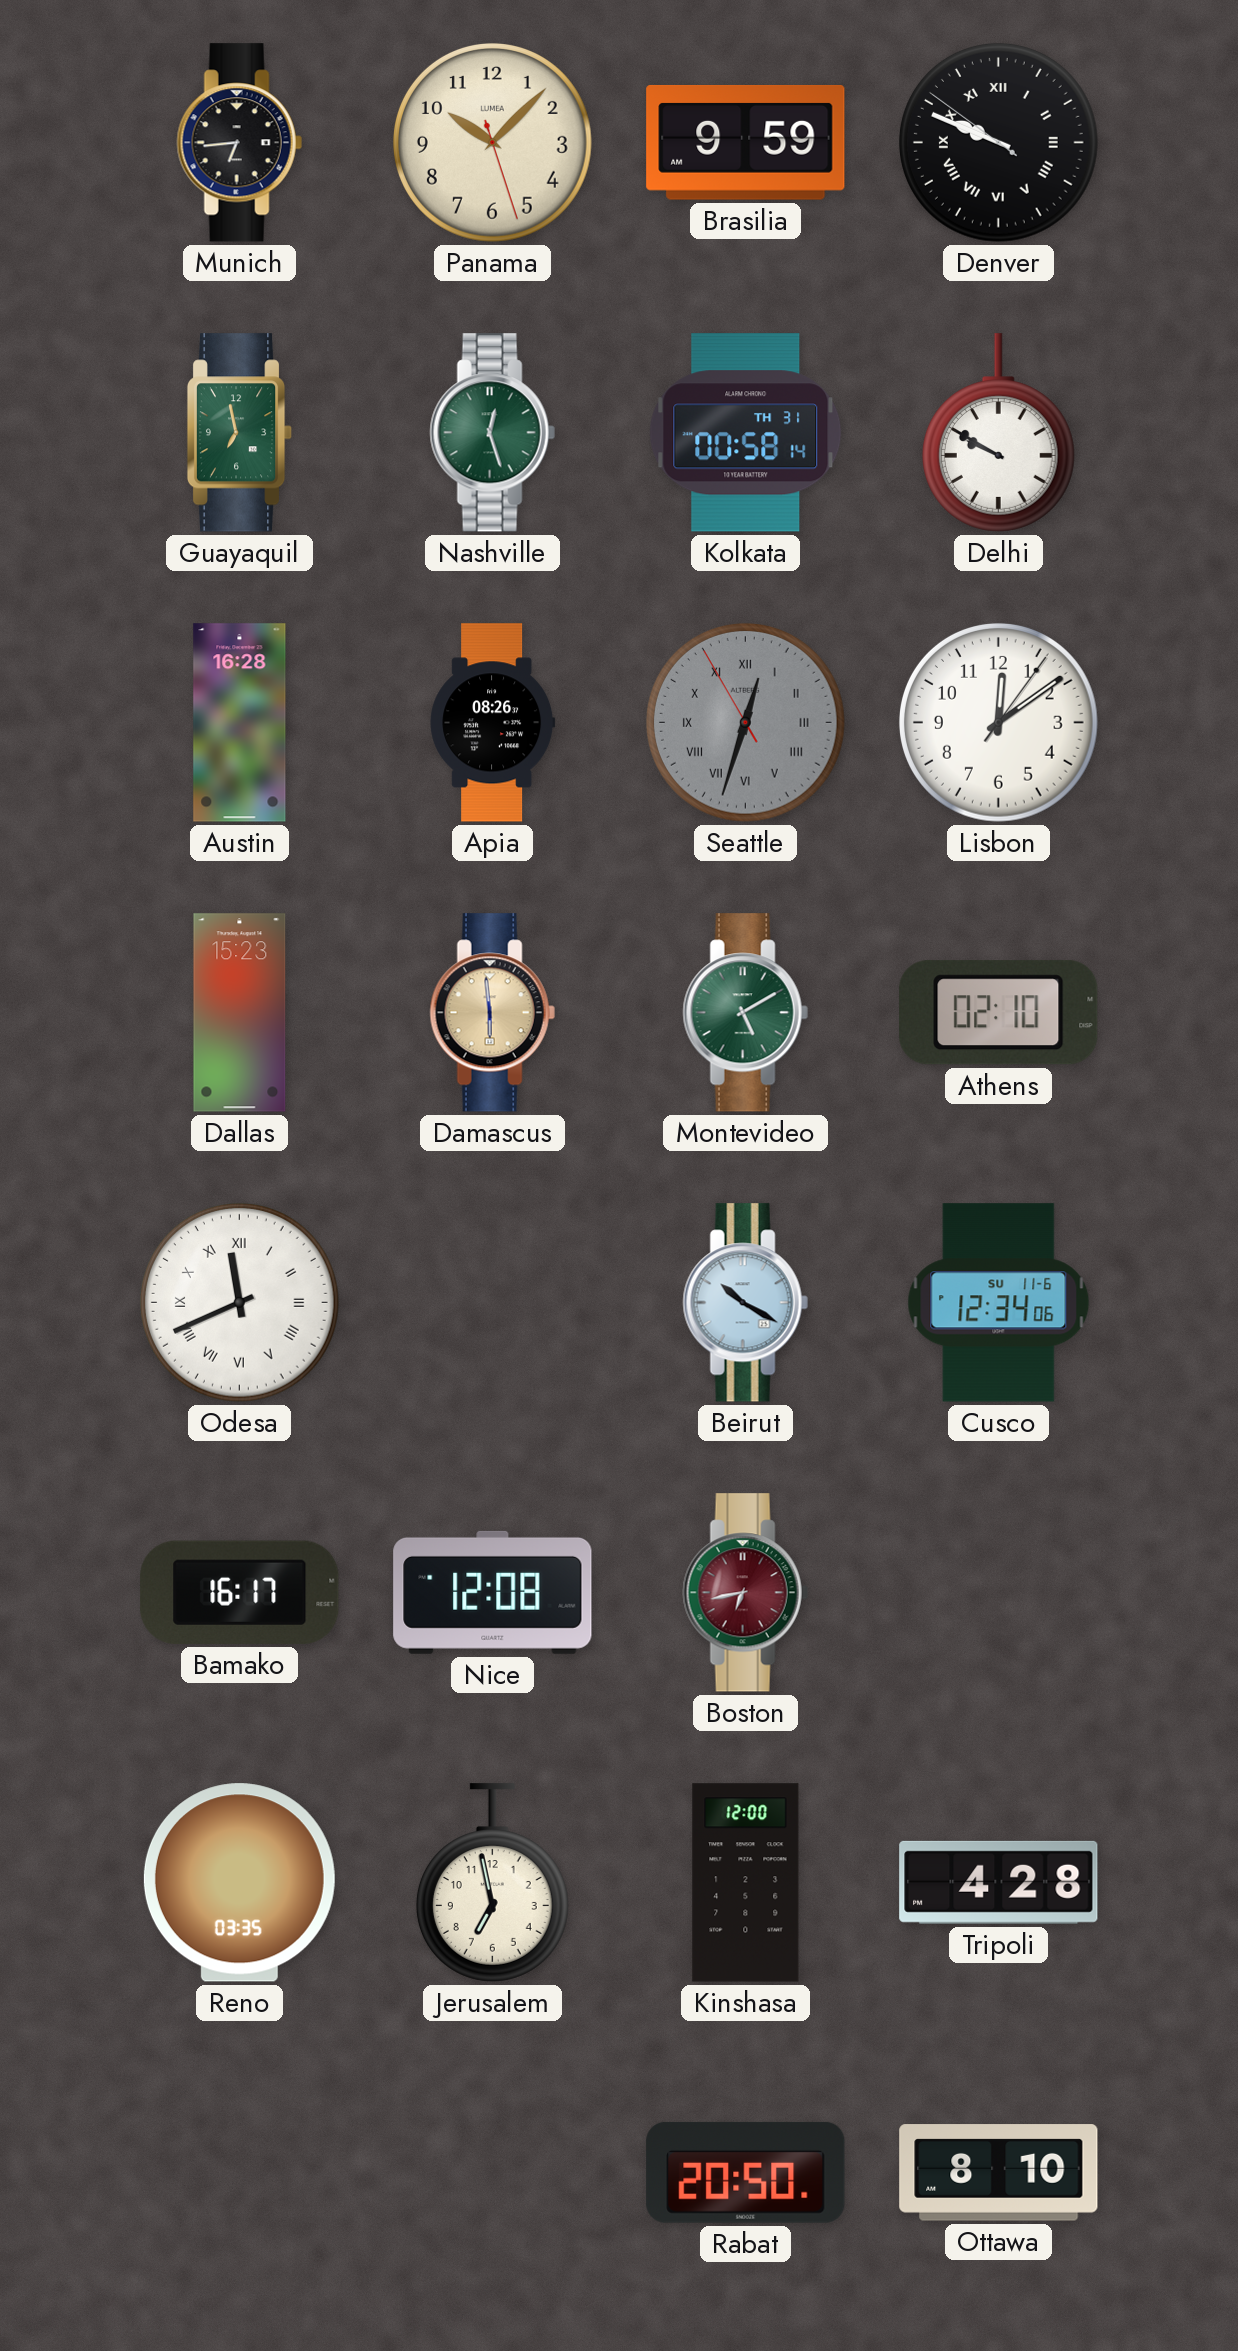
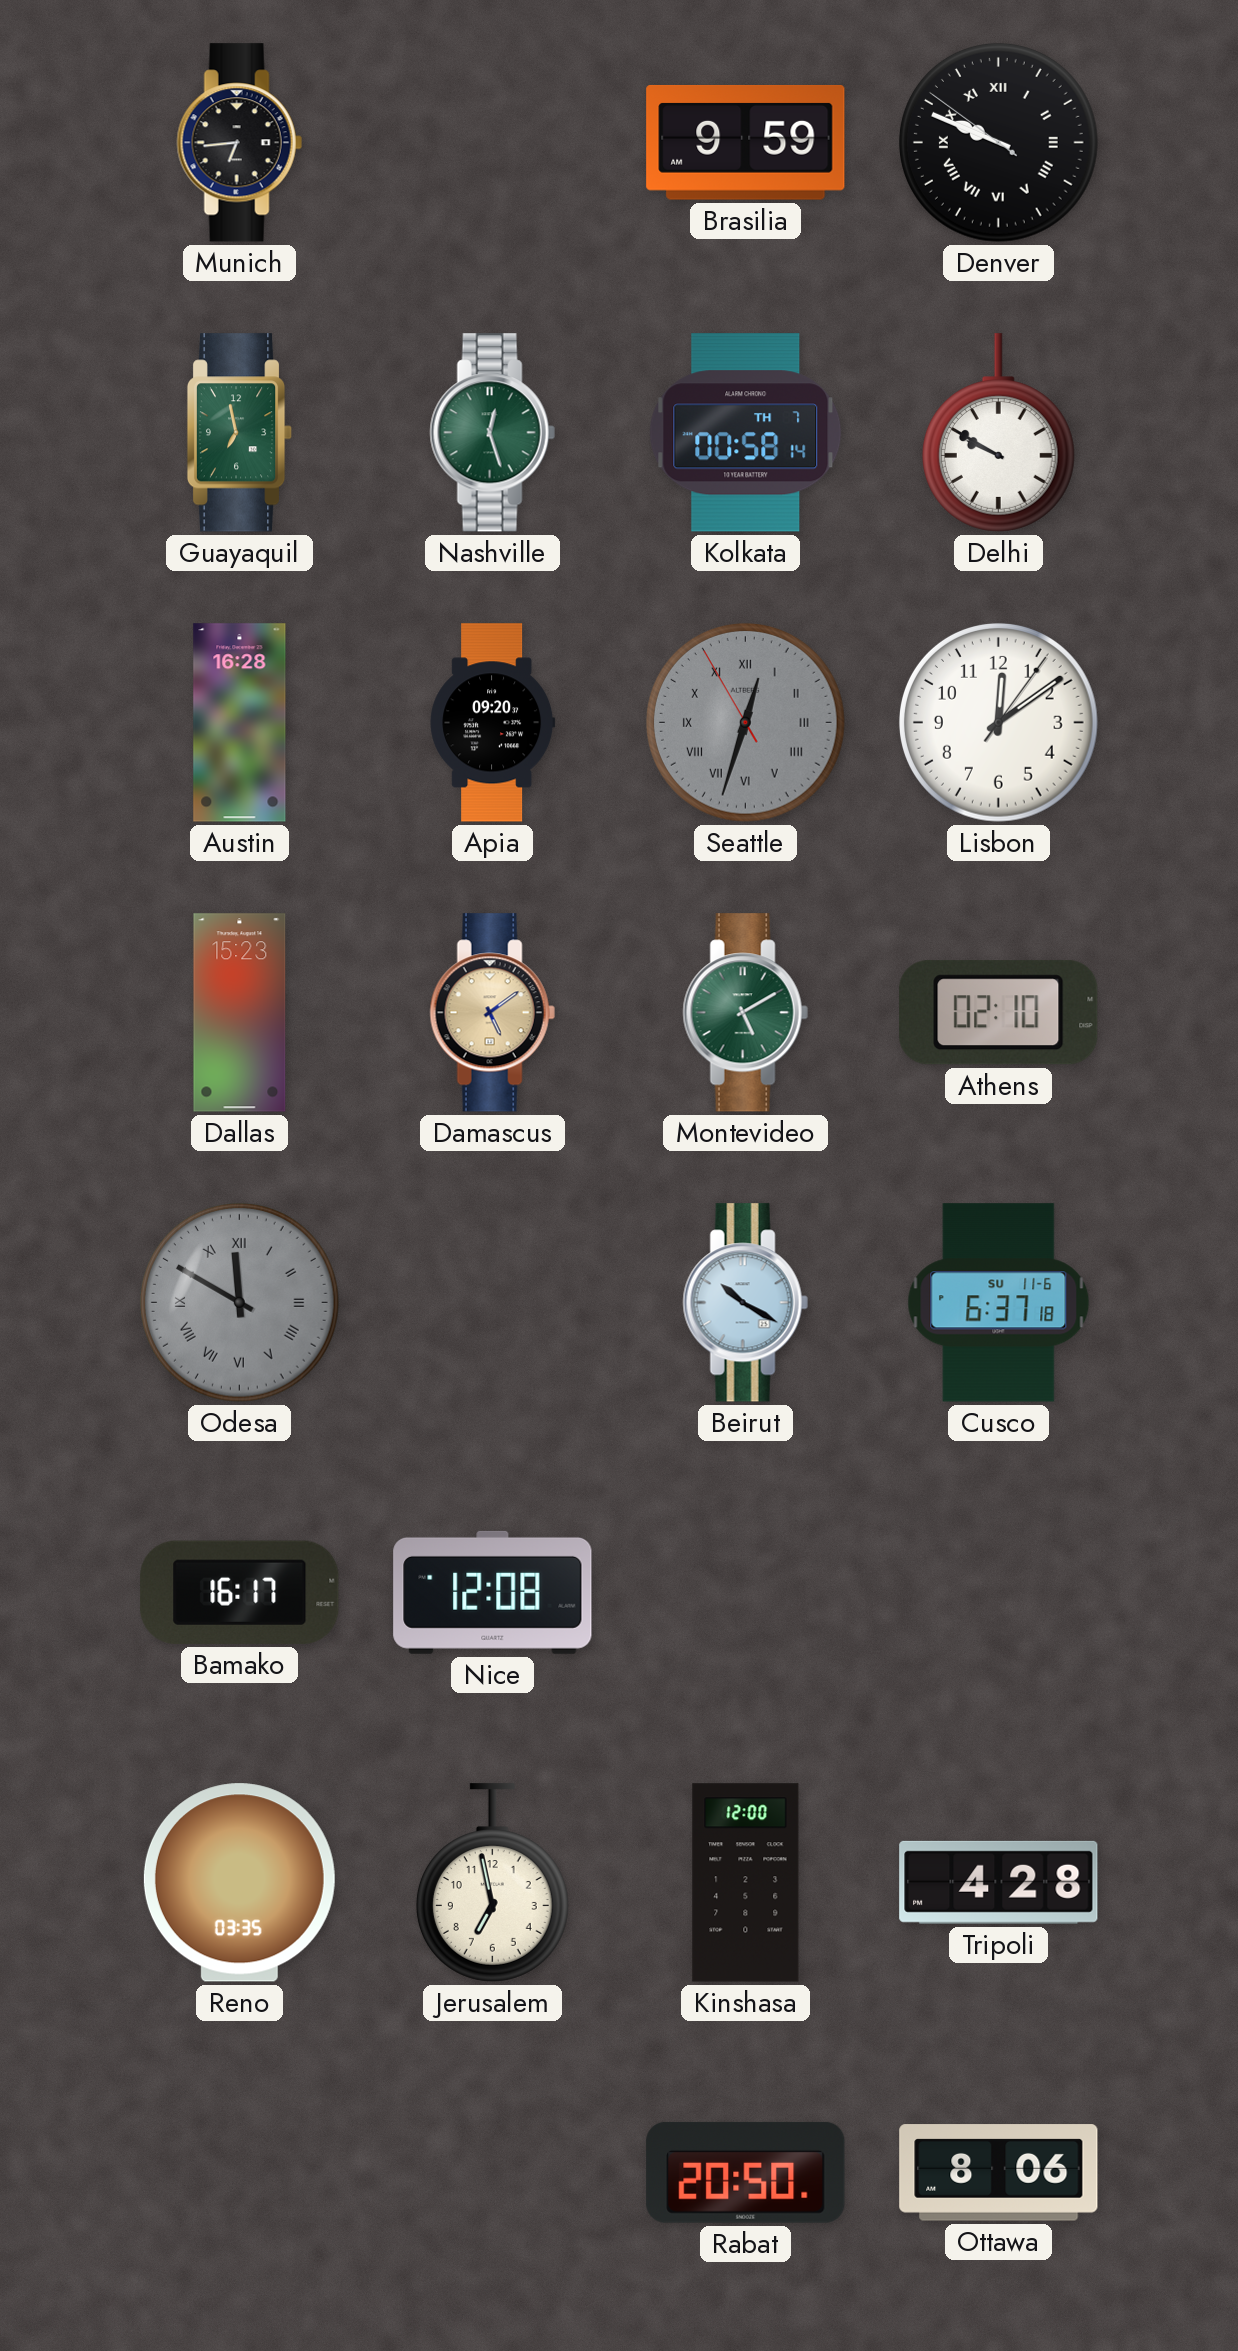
Panama: 10:07 -> none
Kolkata date: TH 31 -> TH 7
Apia: 08:26 -> 09:20
Damascus: 5:59 -> 5:09
Odesa: 11:41 -> 11:50
Odesa dial: white -> grey
Cusco: 12:34 -> 6:37
Boston: 6:43 -> none
Ottawa: 8:10 -> 8:06
